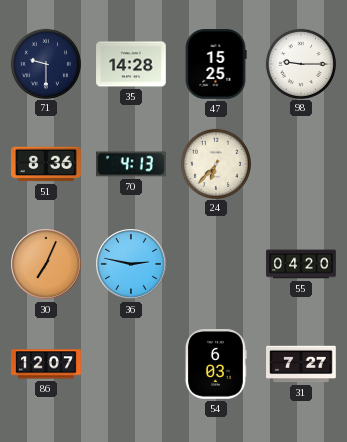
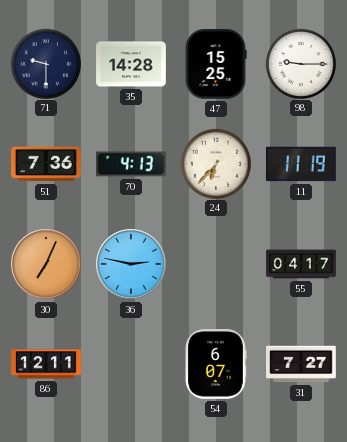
51: 8:36 -> 7:36
11: none -> 11:19
55: 04:20 -> 04:17
86: 12:07 -> 12:11
54: 6:03 -> 6:07
